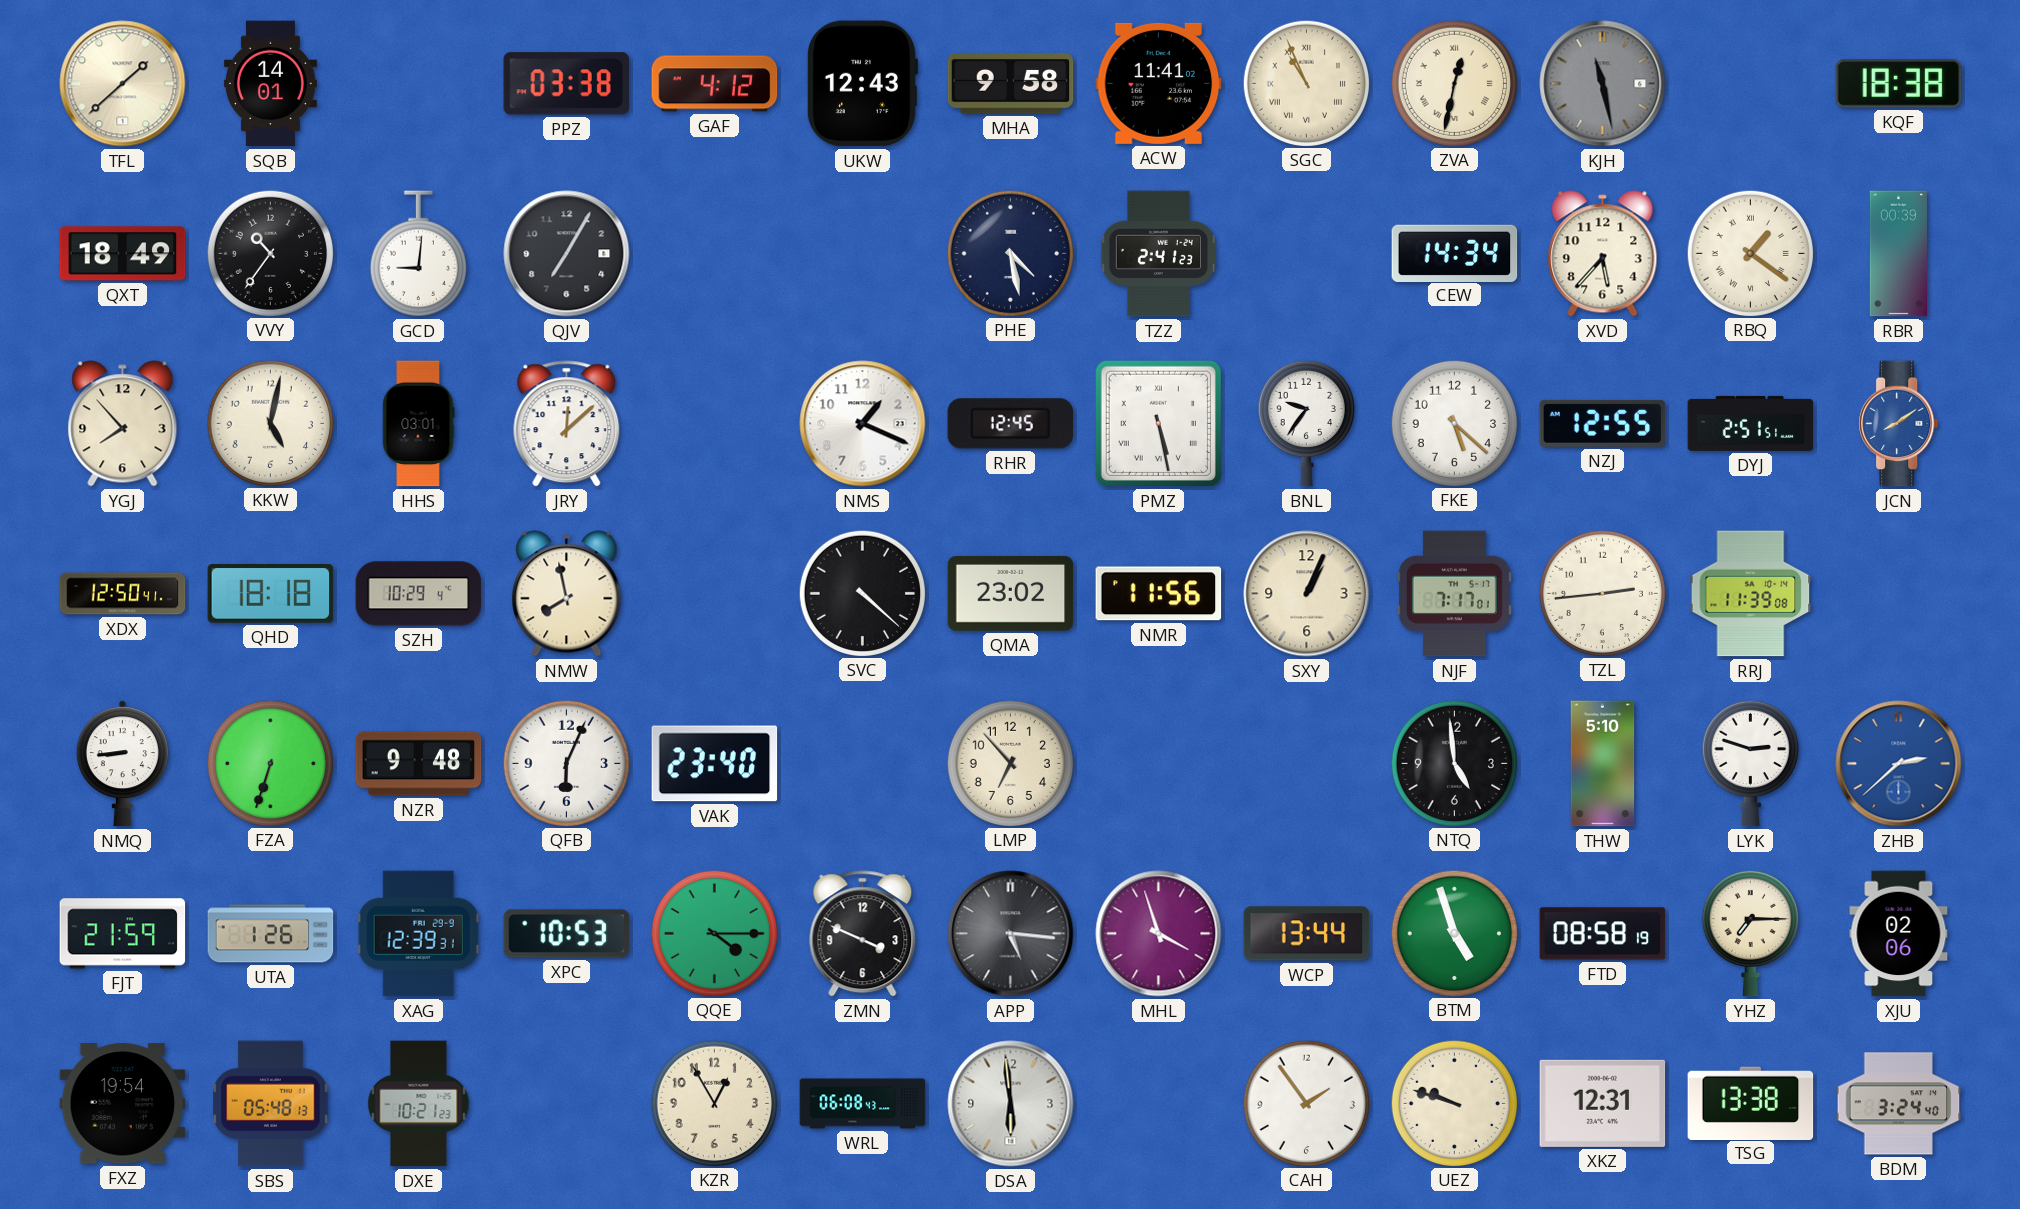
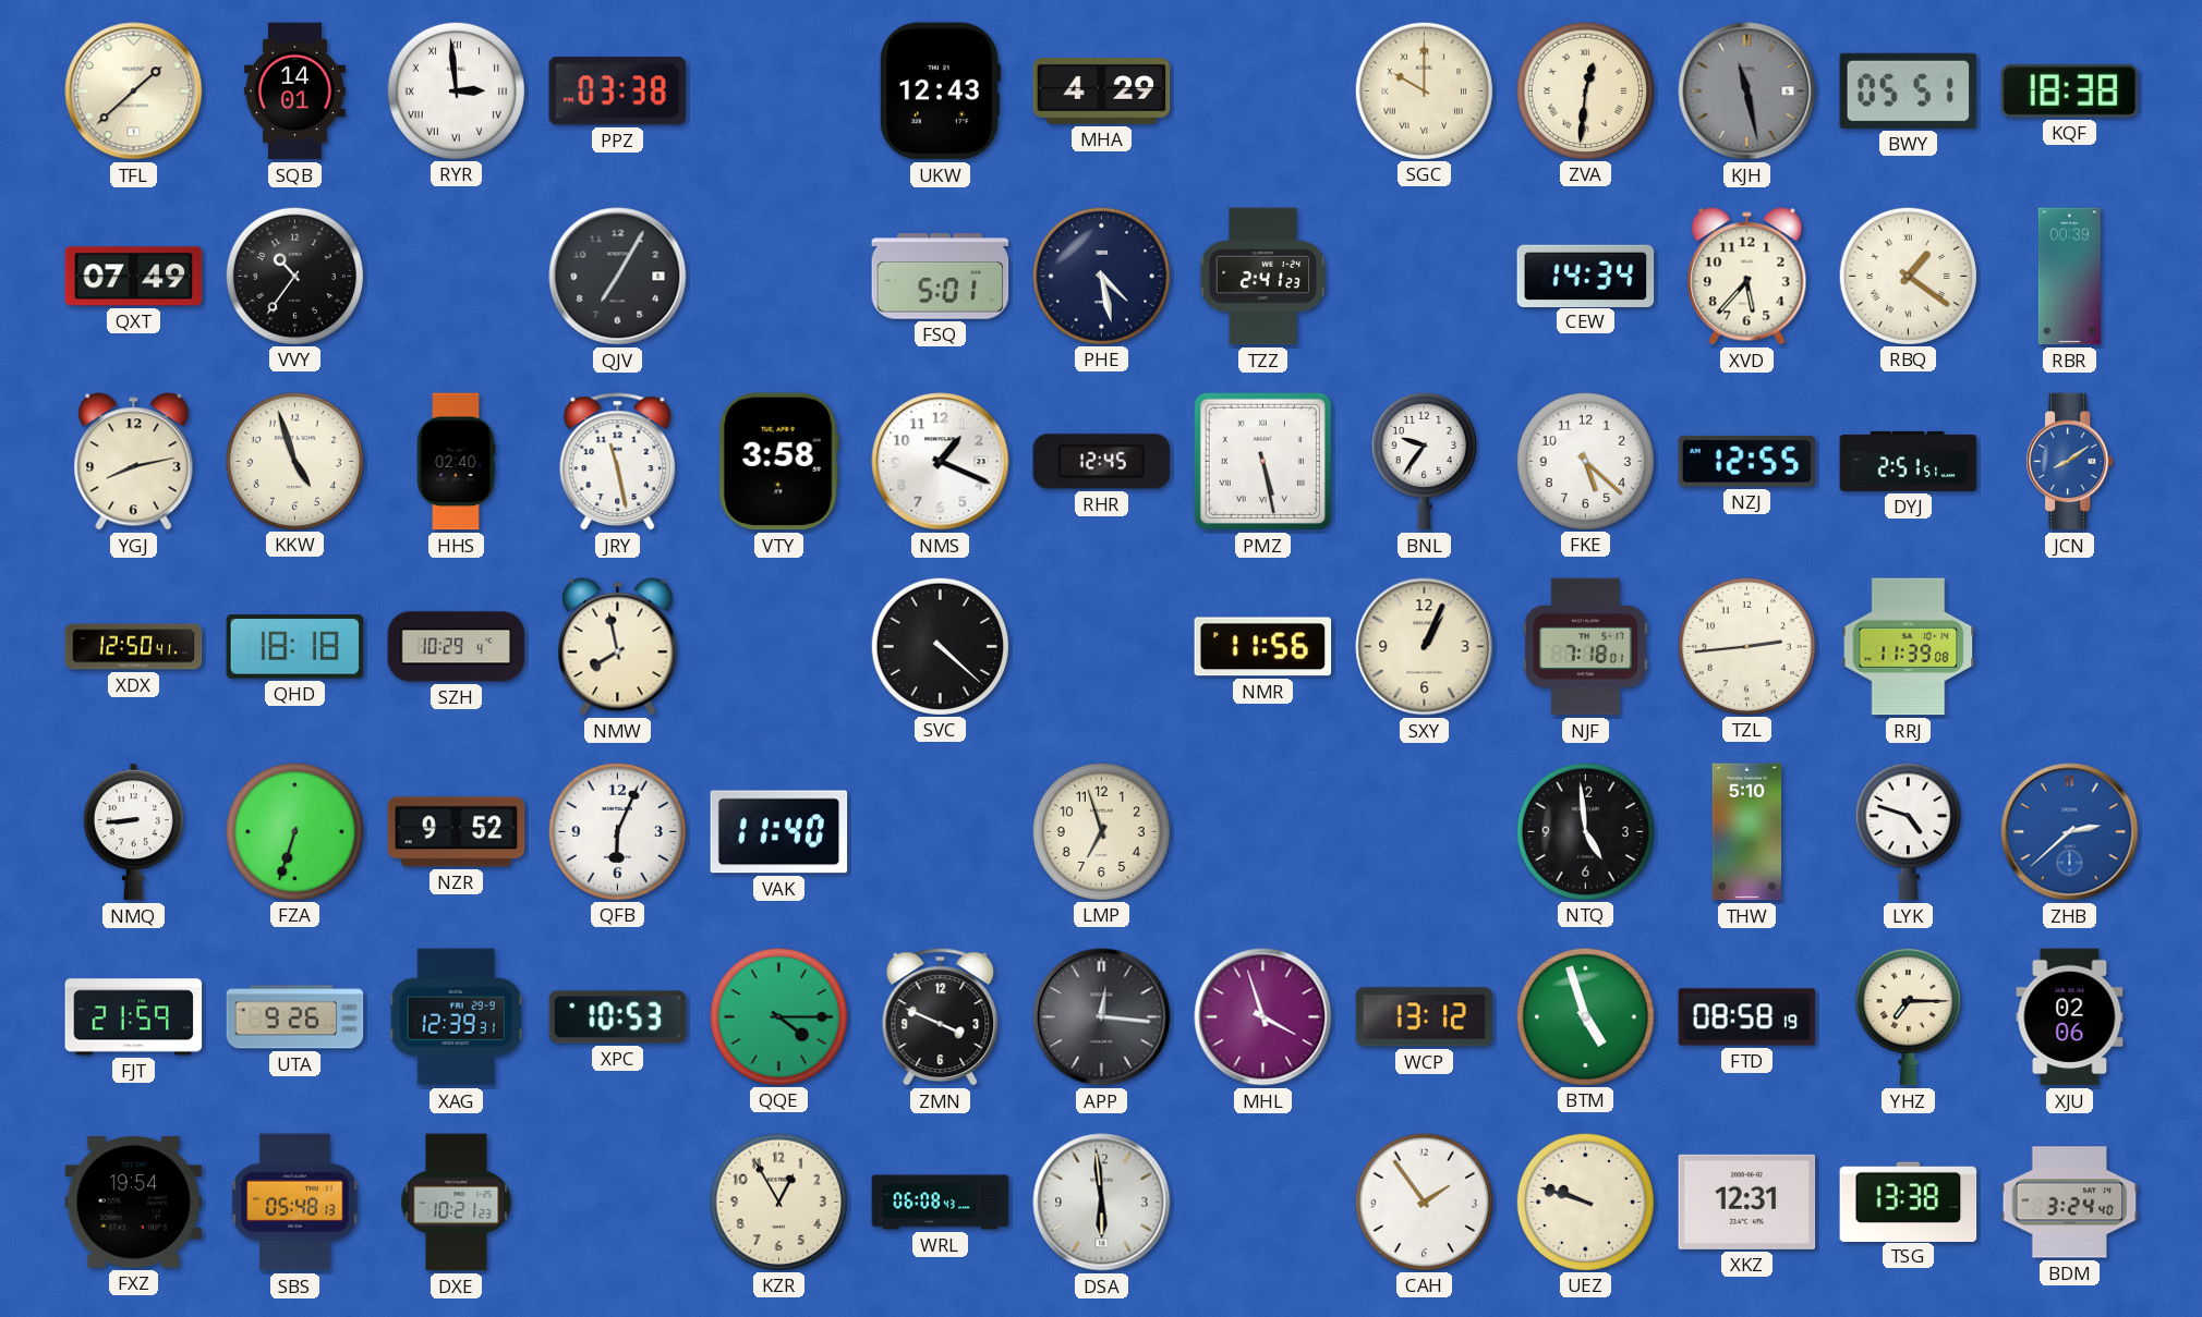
RYR: none -> 2:59
GAF: 4:12 -> none
MHA: 9:58 -> 4:29
ACW: 11:41 -> none
SGC: 10:56 -> 10:00
ZVA: 12:32 -> 12:31
BWY: none -> 05:51
QXT: 18:49 -> 07:49
GCD: 9:01 -> none
FSQ: none -> 5:01
YGJ: 7:53 -> 8:13
KKW: 5:02 -> 4:57
HHS: 03:01 -> 02:40
JRY: 12:08 -> 11:28
VTY: none -> 3:58
QMA: 23:02 -> none
NJF: 7:17 -> 7:18
NZR: 9:48 -> 9:52
VAK: 23:40 -> 11:40
LMP: 6:53 -> 6:57
LYK: 2:48 -> 4:48
UTA: 1:26 -> 9:26
APP: 5:16 -> 12:16
WCP: 13:44 -> 13:12
